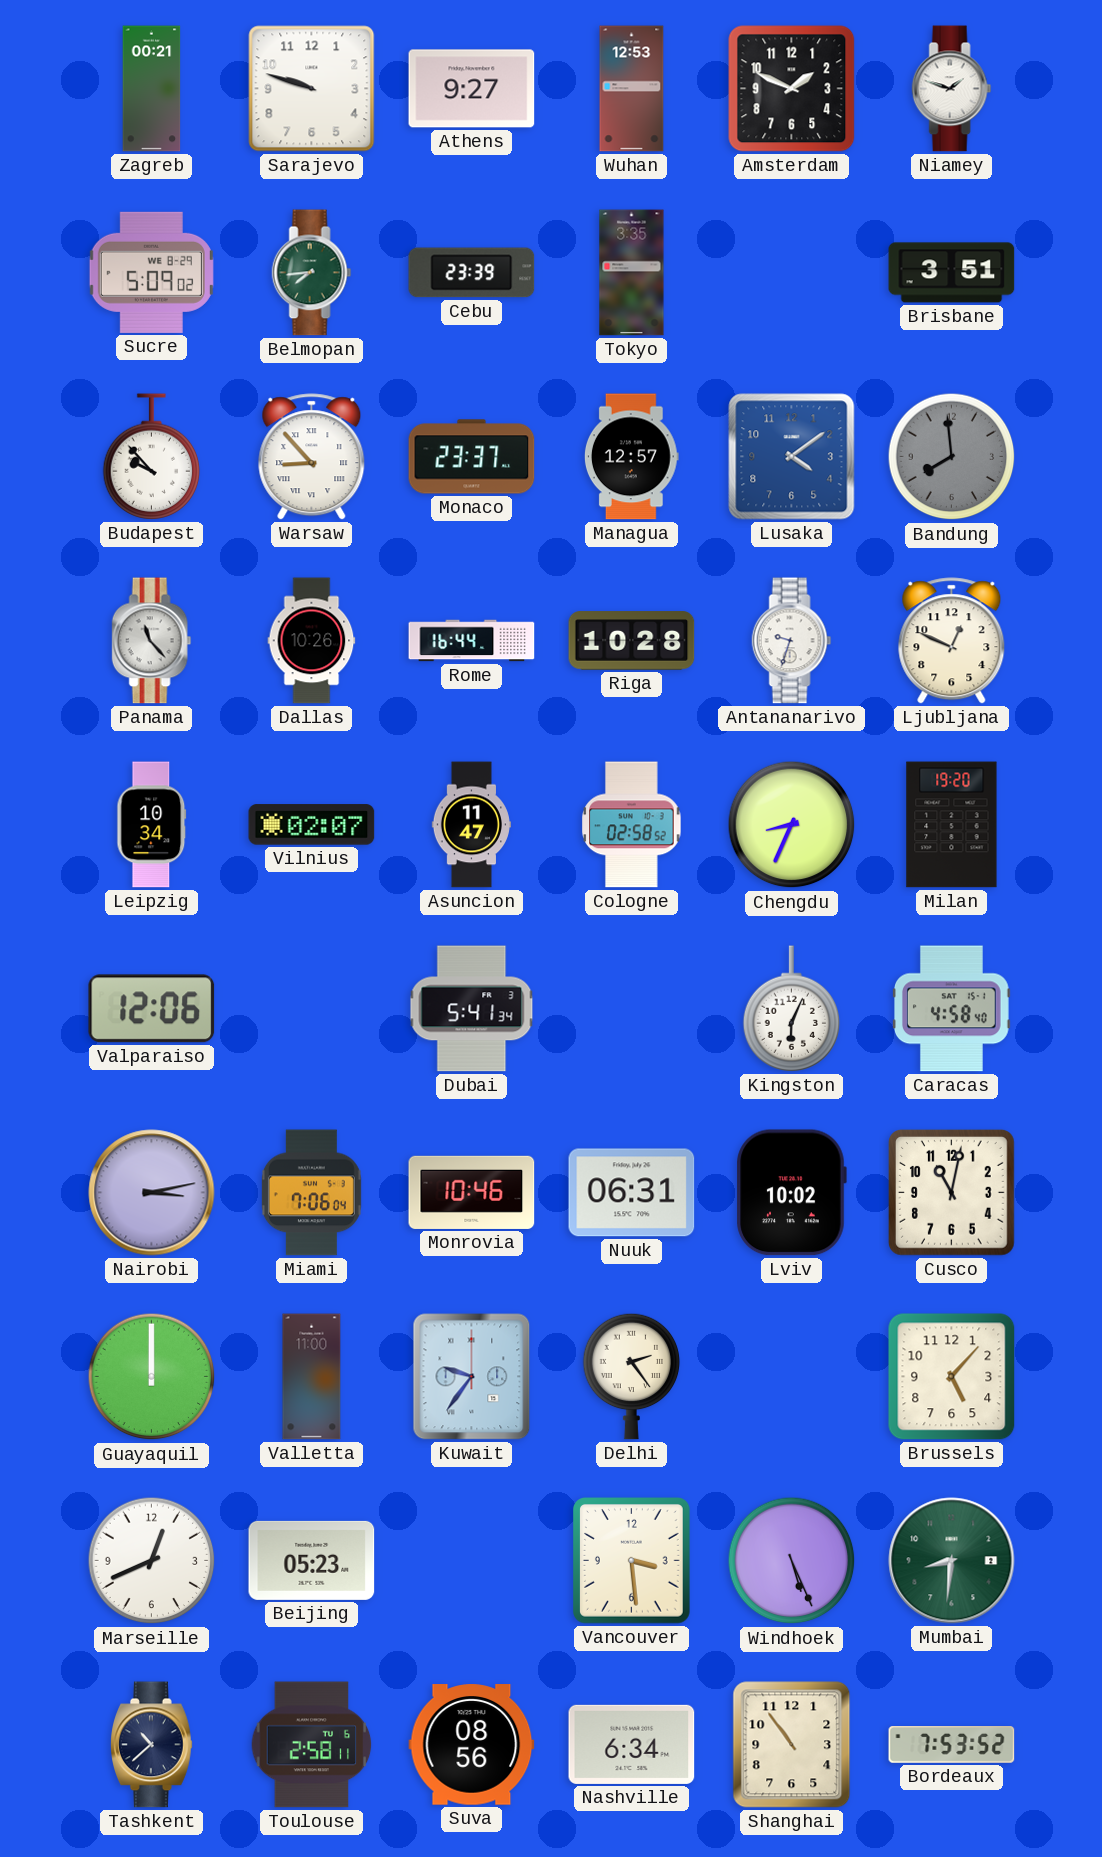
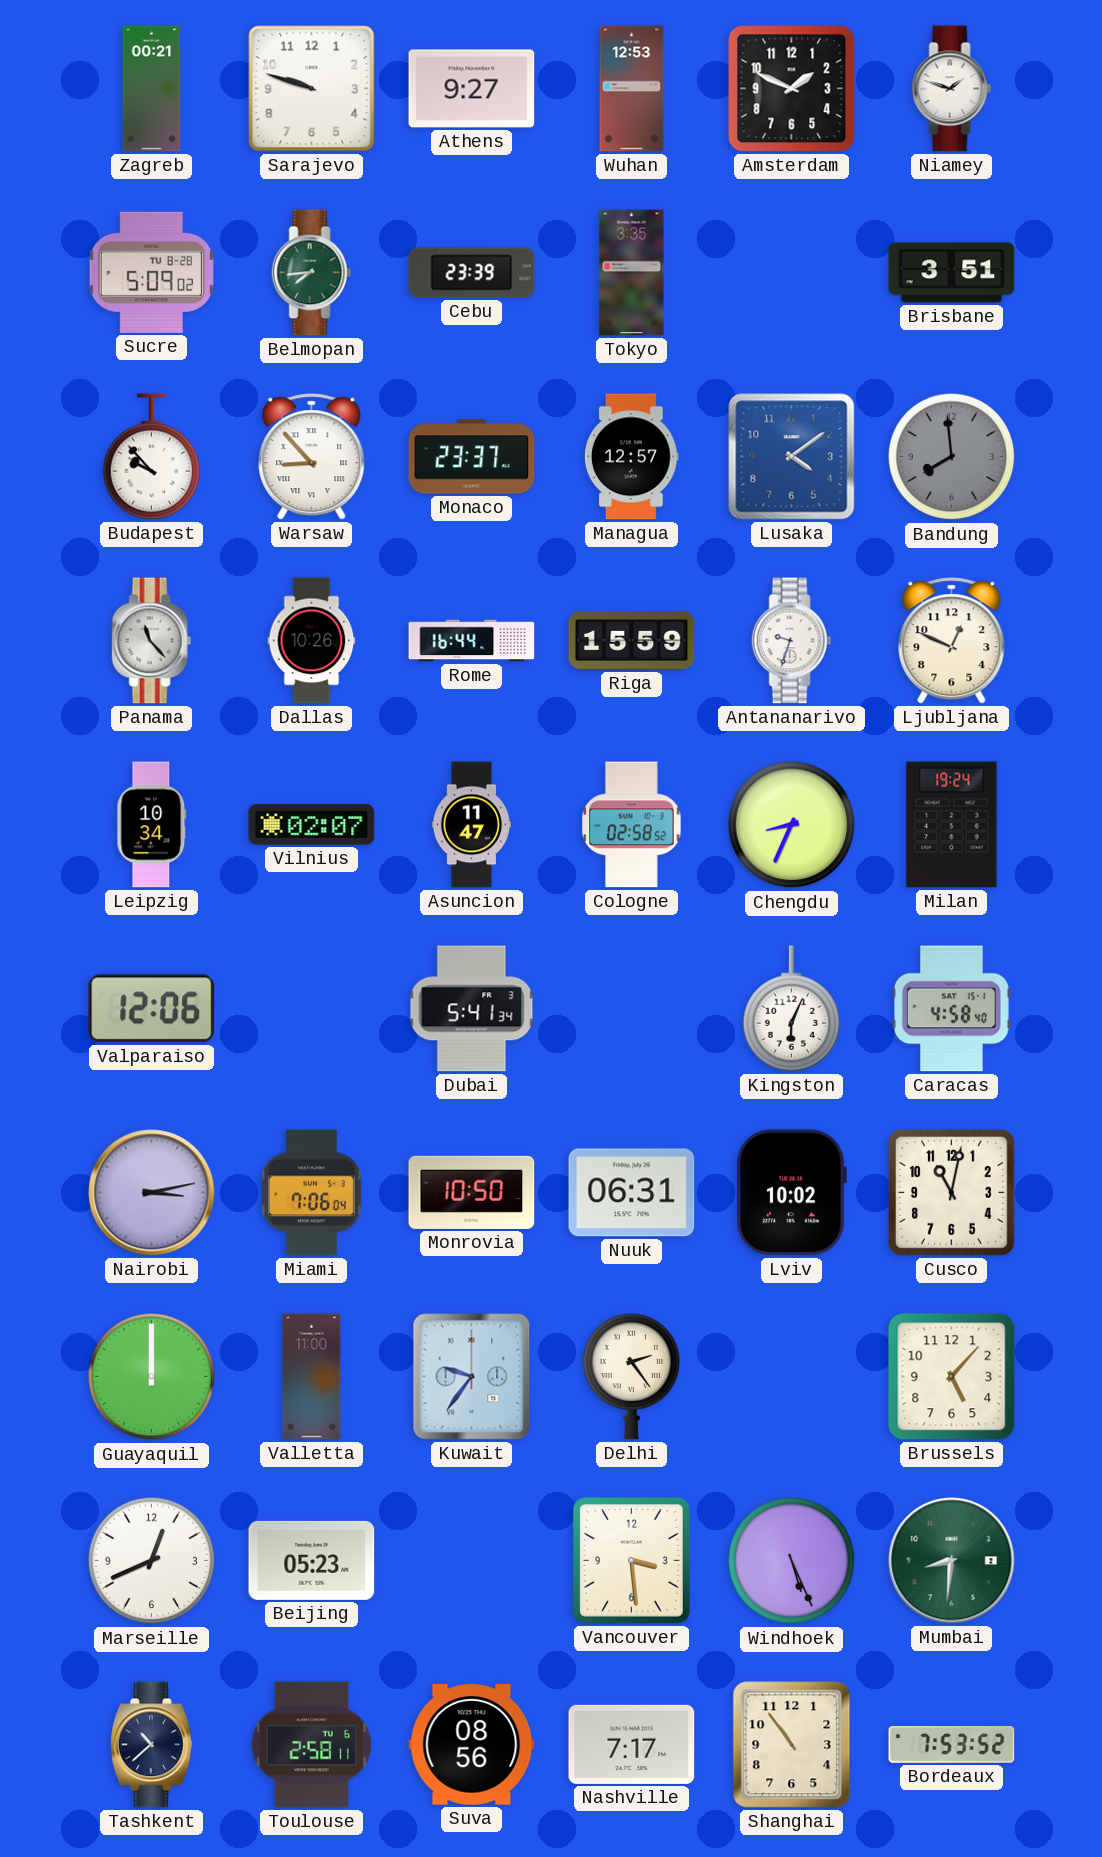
Sucre date: WE 8-29 -> TU 8-28
Riga: 10:28 -> 15:59
Milan: 19:20 -> 19:24
Monrovia: 10:46 -> 10:50
Nashville: 6:34 -> 7:17
